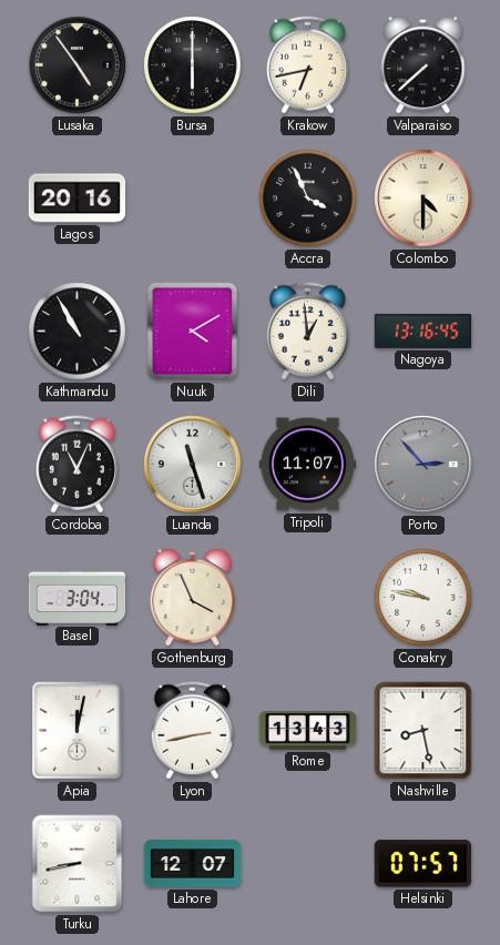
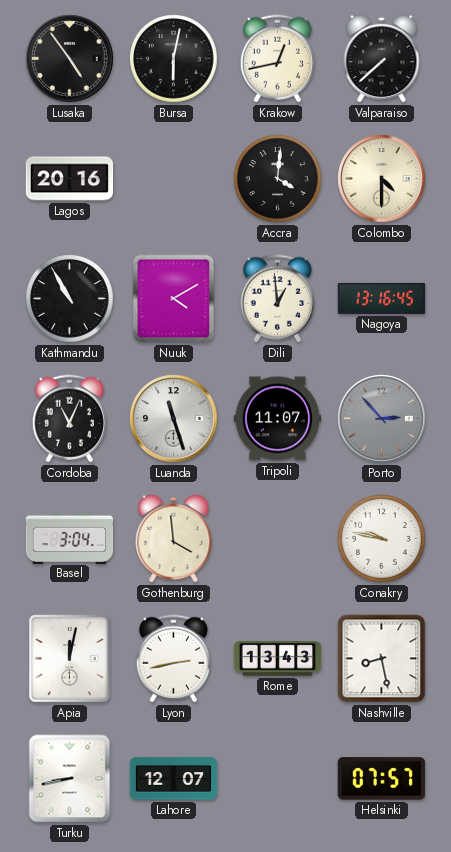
Bursa: 6:00 -> 6:02
Krakow: 6:43 -> 12:43
Accra: 3:56 -> 4:01
Gothenburg: 3:56 -> 3:59
